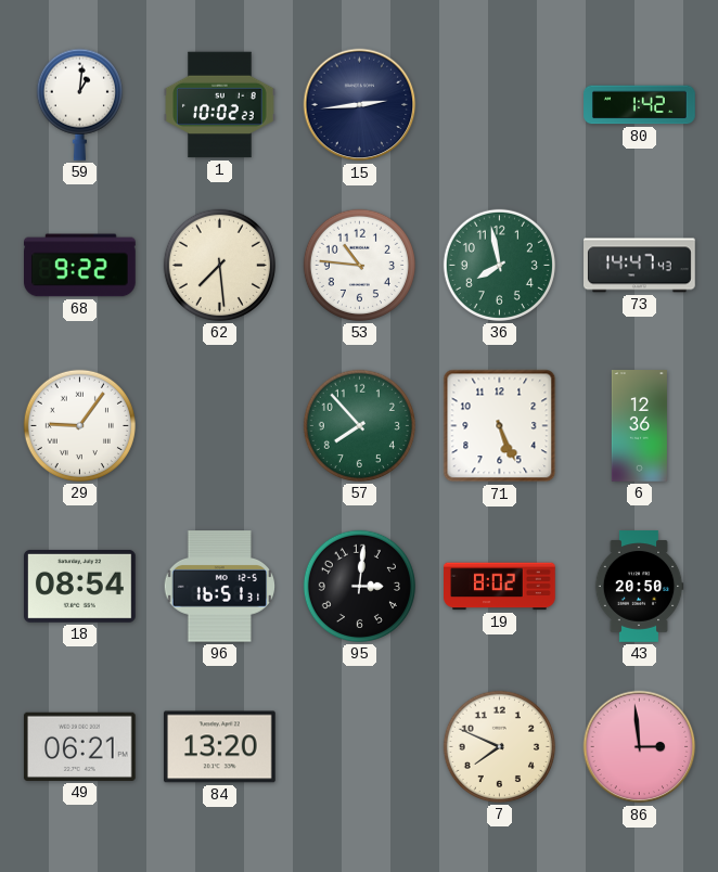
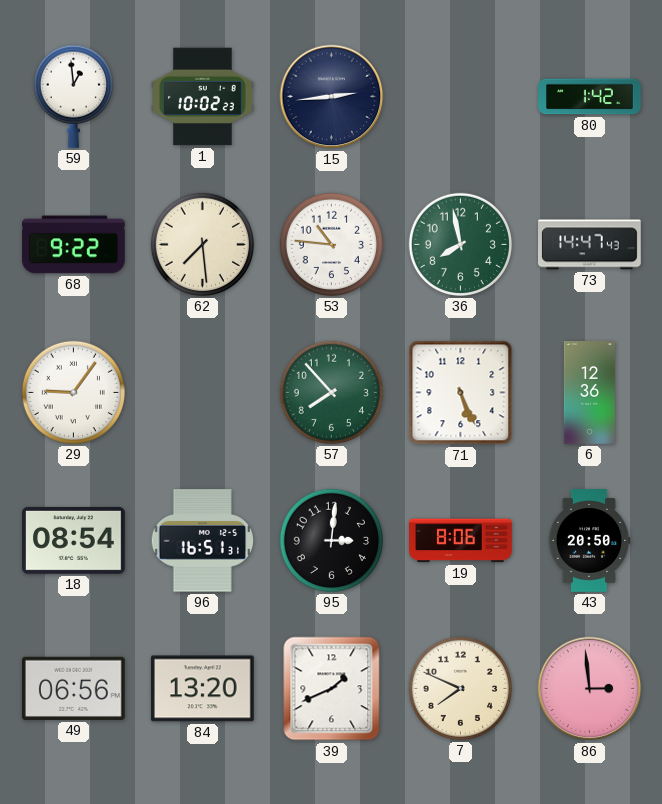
59: 1:01 -> 12:59
19: 8:02 -> 8:06
49: 06:21 -> 06:56
39: none -> 1:41
